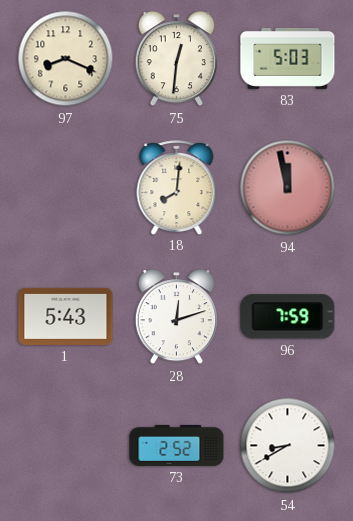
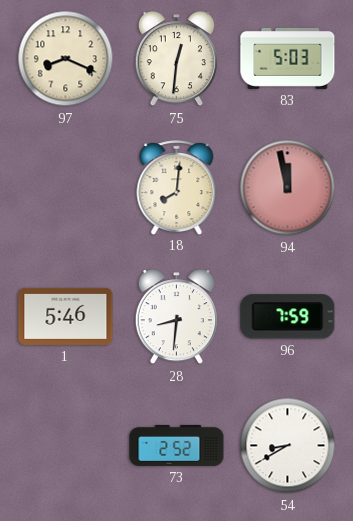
1: 5:43 -> 5:46
28: 12:12 -> 8:31
